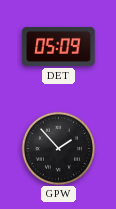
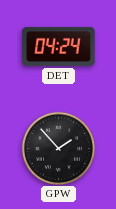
DET: 05:09 -> 04:24
